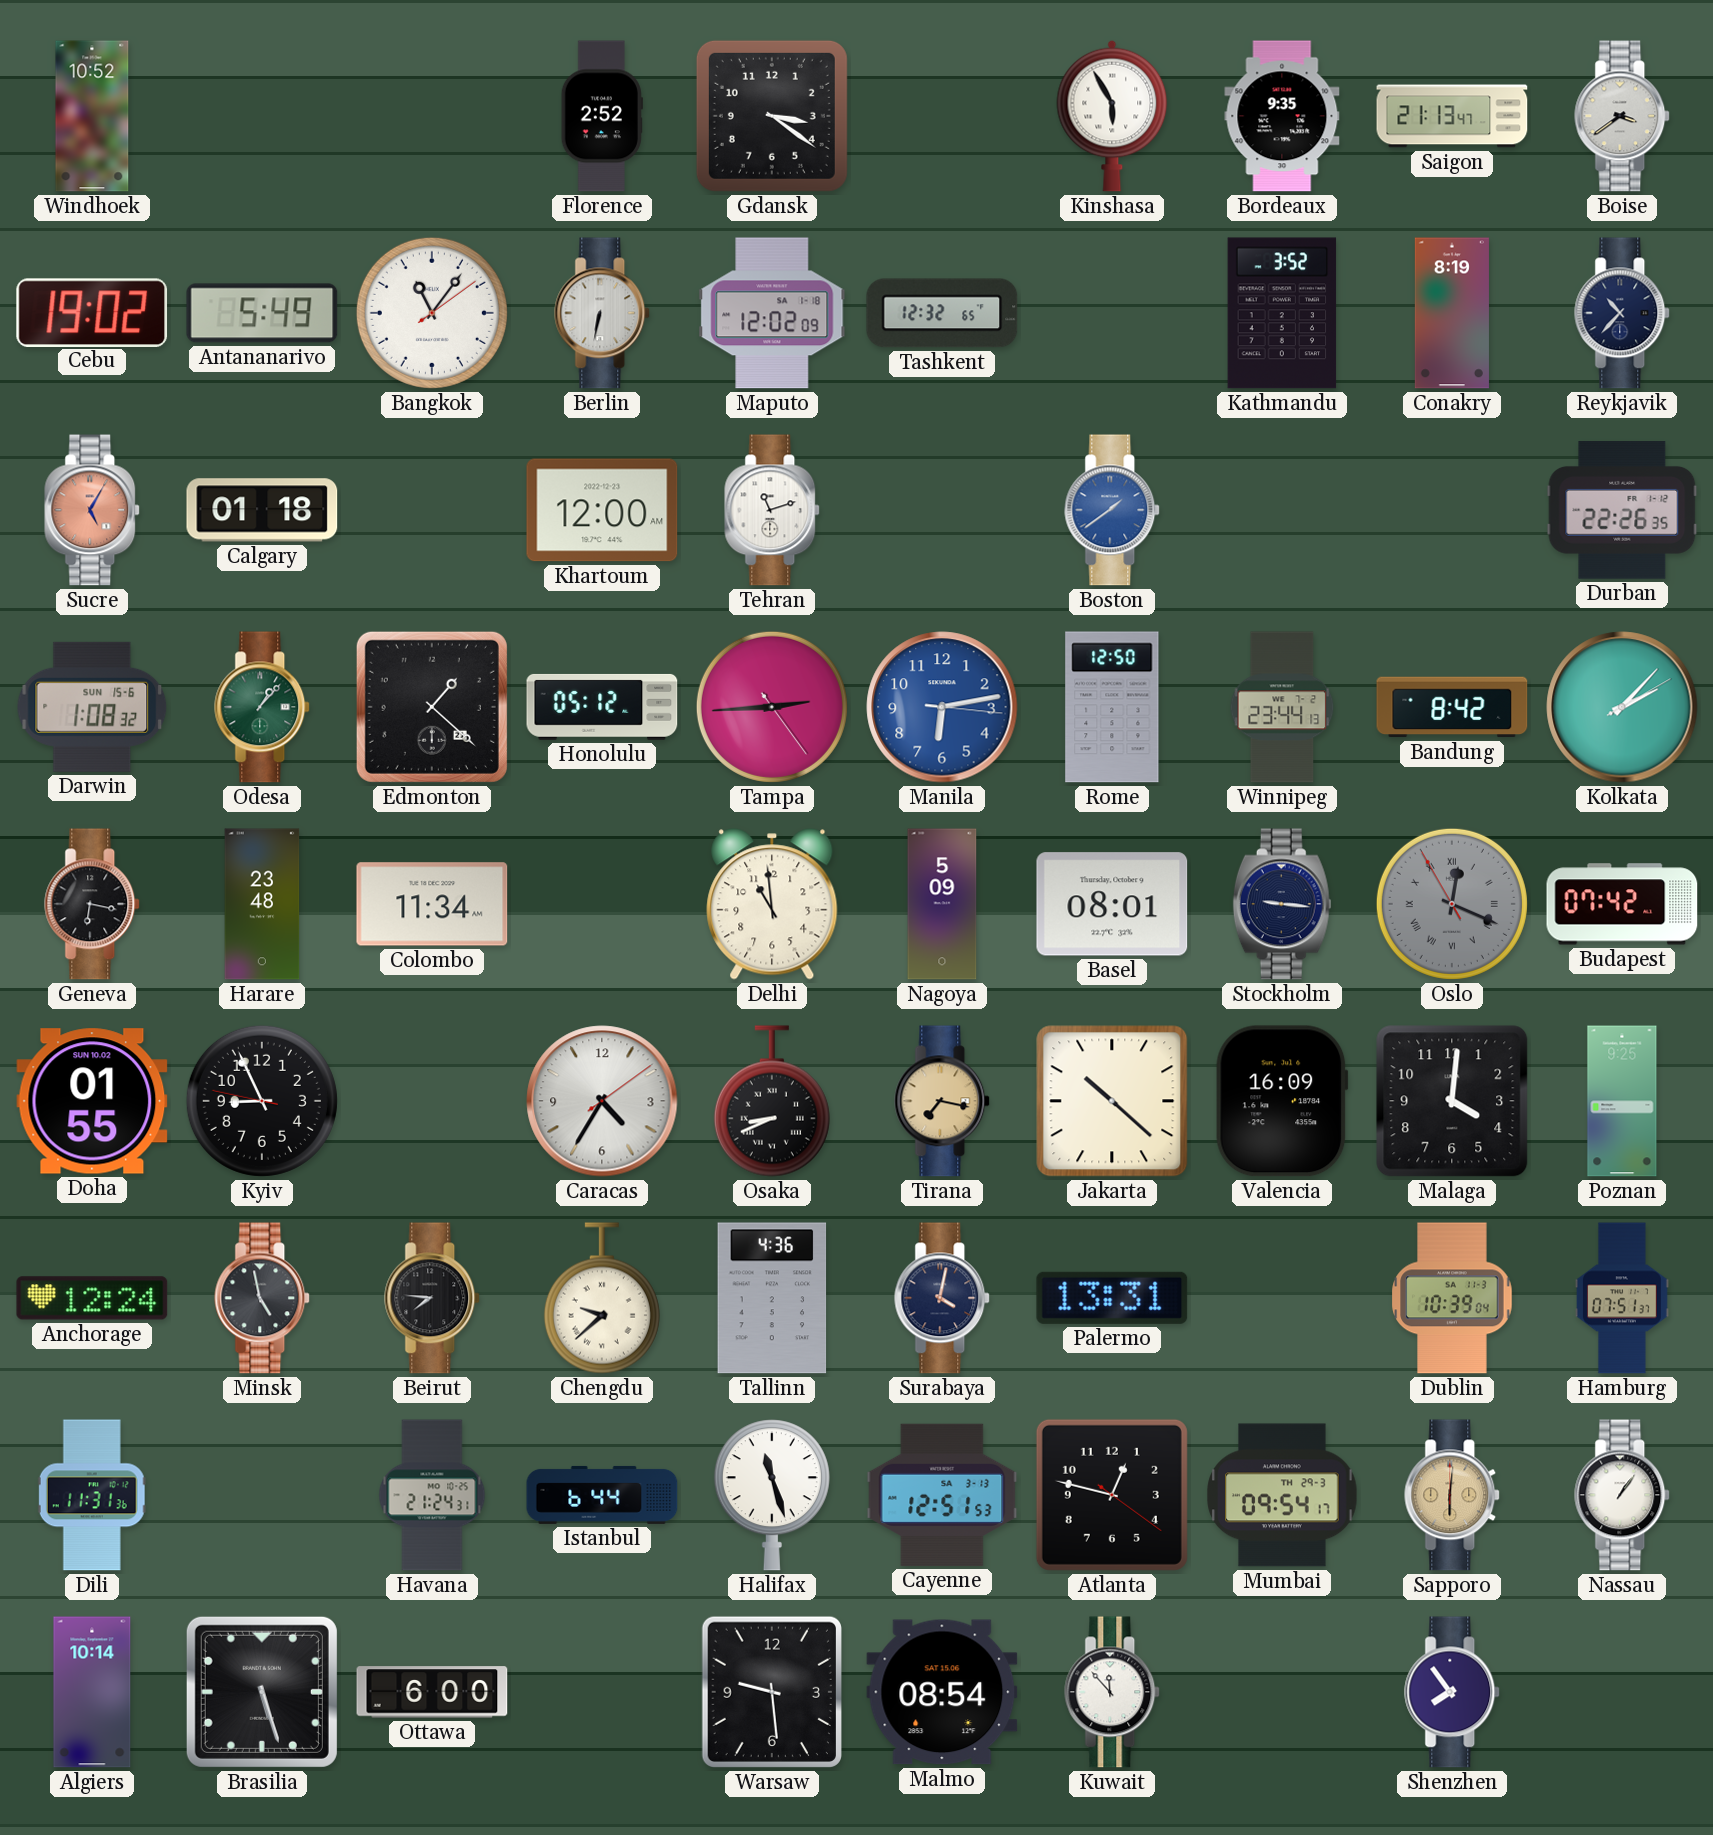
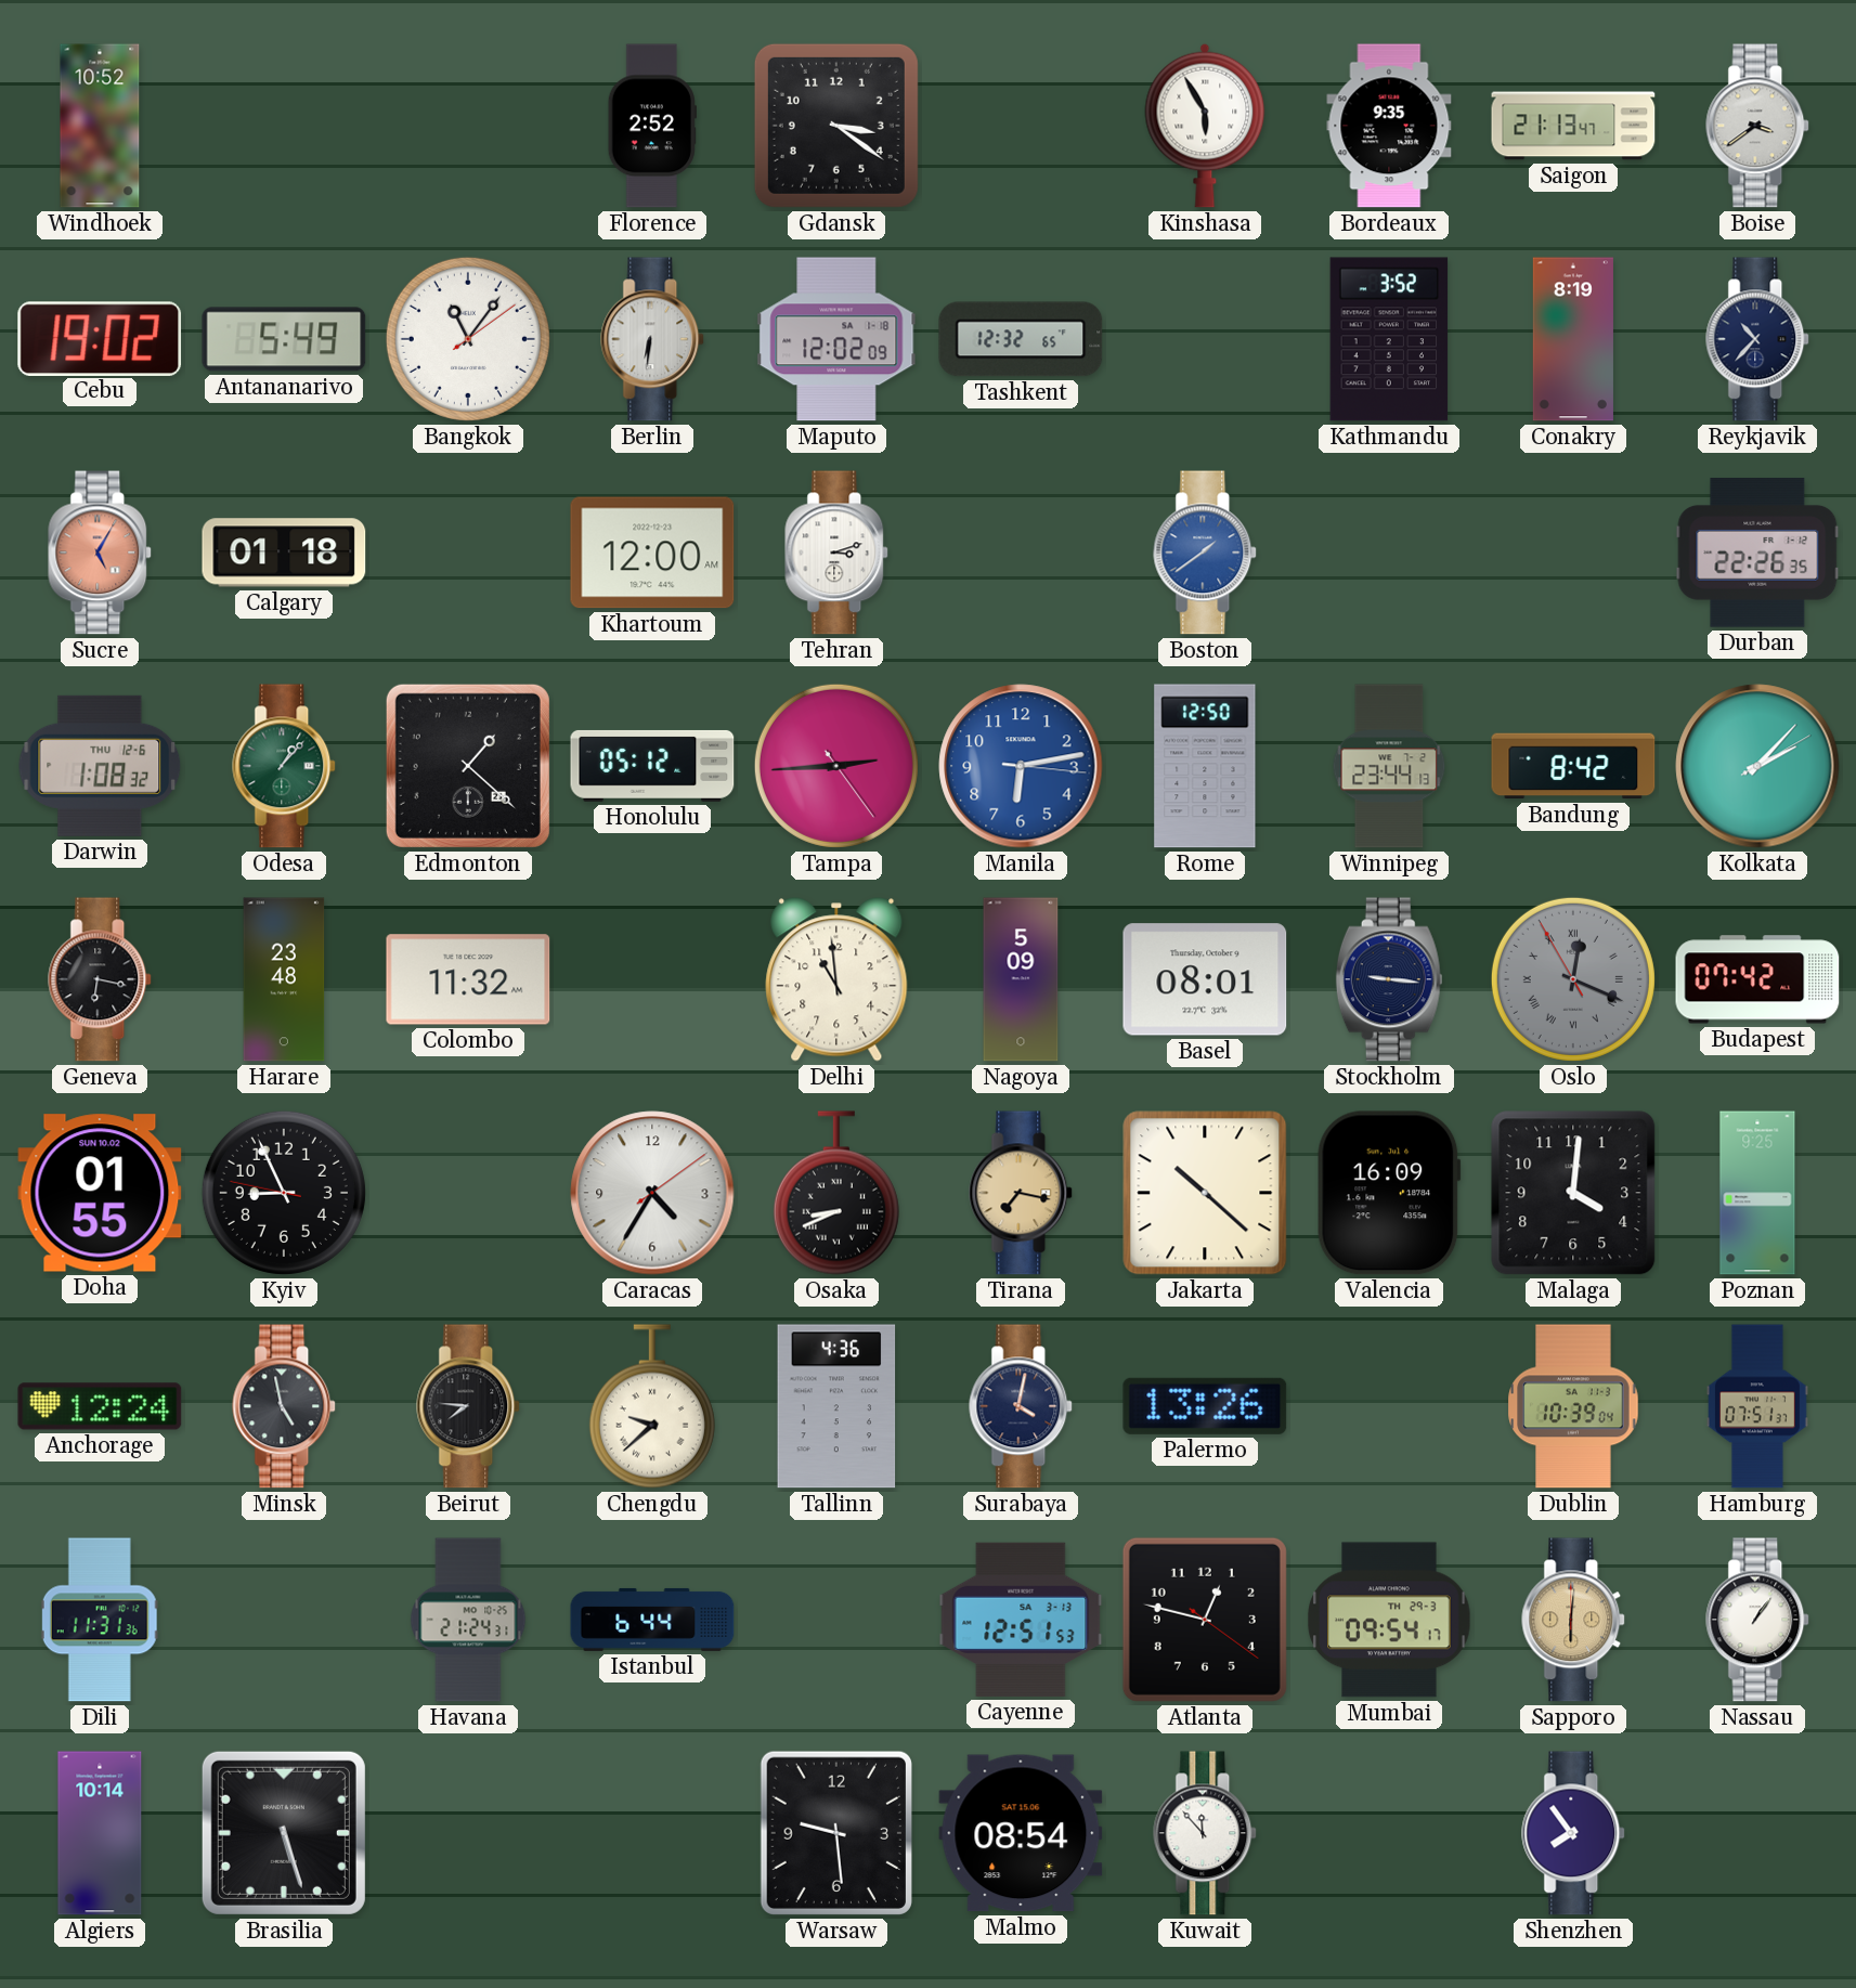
Berlin: 6:32 -> 6:31
Tehran: 11:12 -> 3:12
Darwin date: SUN 15-6 -> THU 12-6
Colombo: 11:34 -> 11:32
Palermo: 13:31 -> 13:26
Halifax: 11:27 -> none
Ottawa: 6:00 -> none
